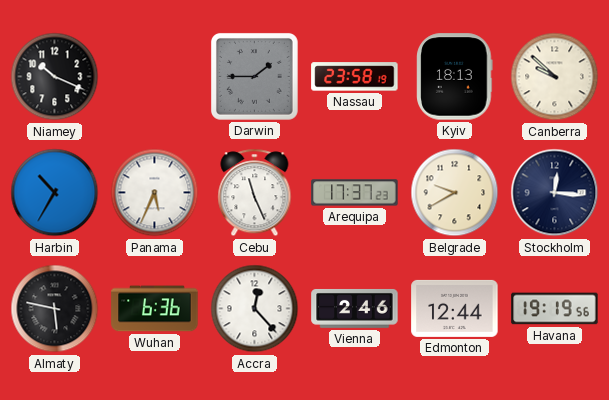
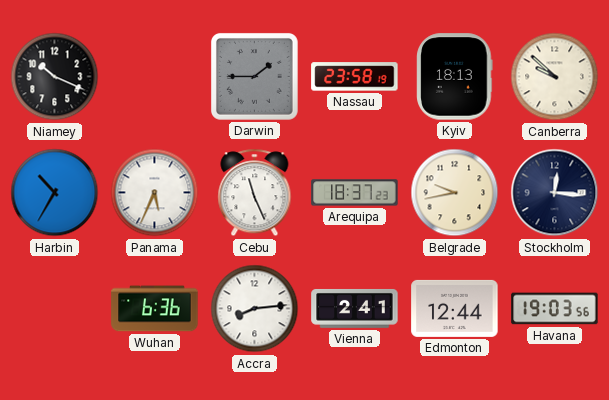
Arequipa: 17:37 -> 18:37
Belgrade: 9:40 -> 9:43
Almaty: 5:47 -> none
Accra: 12:23 -> 8:14
Vienna: 2:46 -> 2:41
Havana: 19:19 -> 19:03
